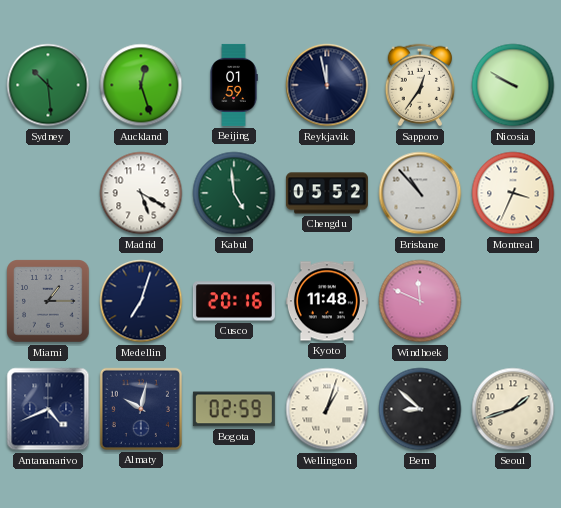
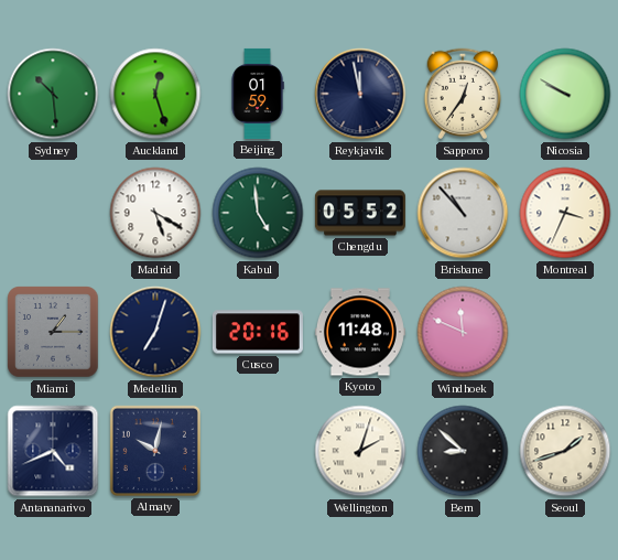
Bogota: 02:59 -> none
Wellington: 1:03 -> 2:03
